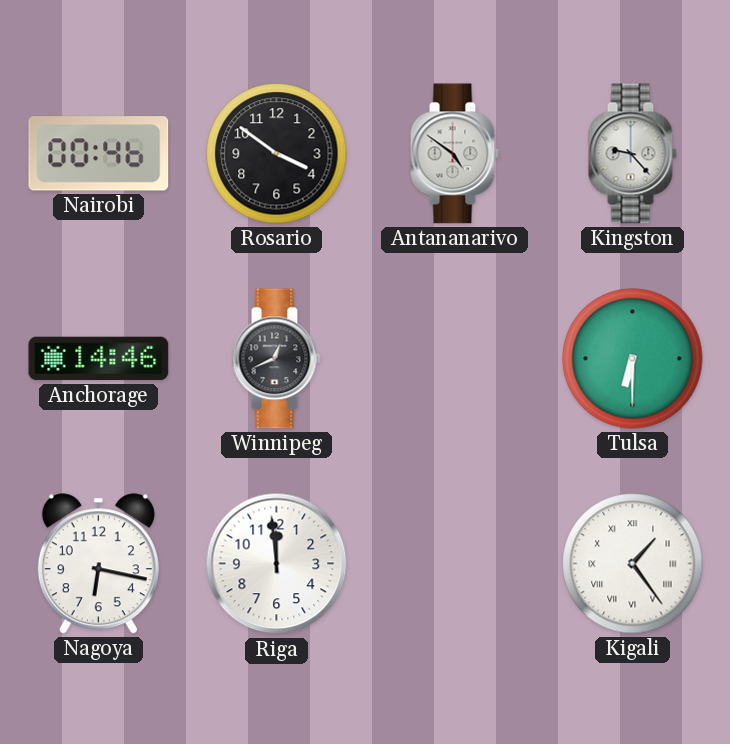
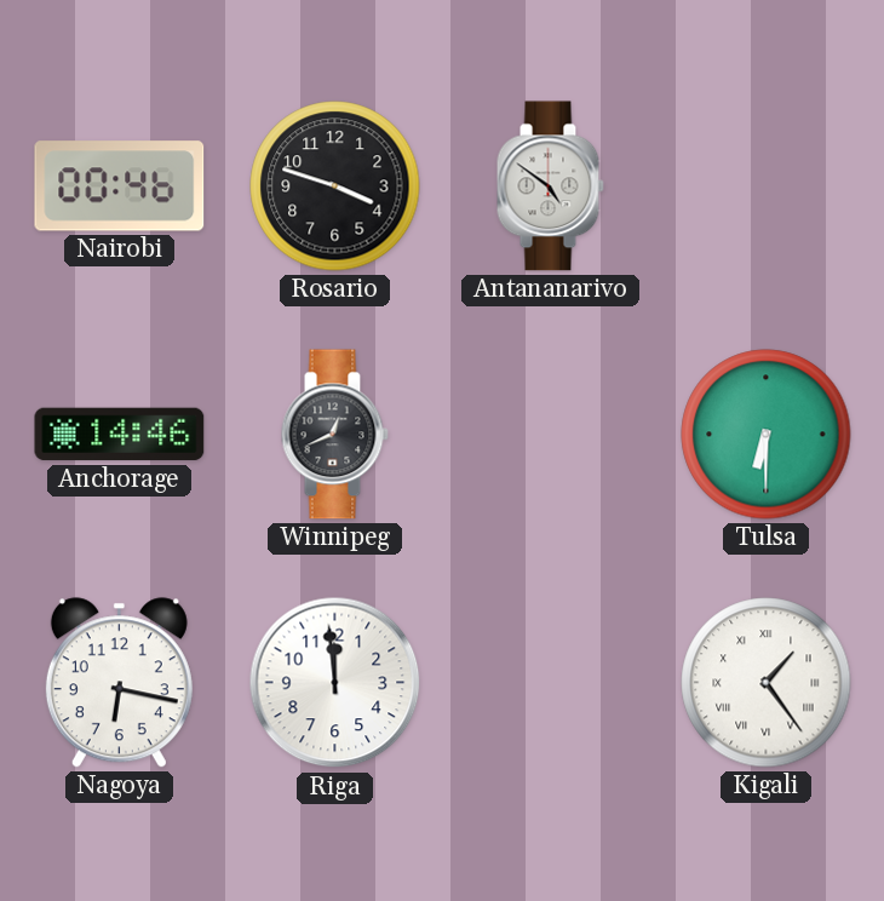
Rosario: 3:51 -> 3:48
Kingston: 9:23 -> none
